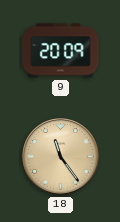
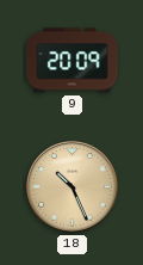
18: 11:24 -> 10:26
